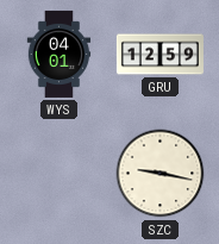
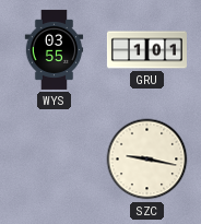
WYS: 04:01 -> 03:55
GRU: 12:59 -> 1:01
